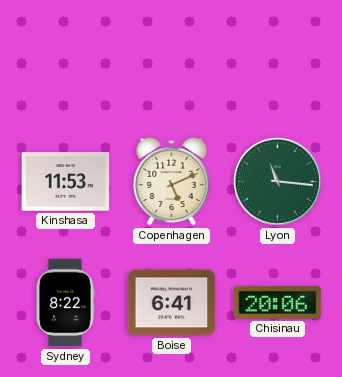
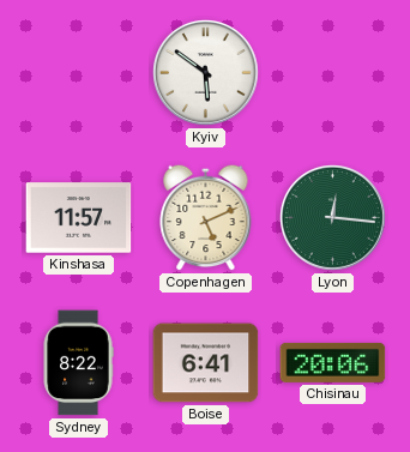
Kyiv: none -> 5:51
Kinshasa: 11:53 -> 11:57
Lyon: 11:16 -> 12:16
